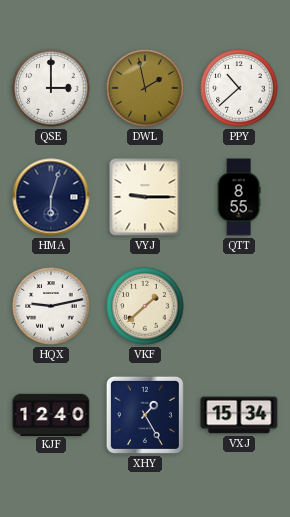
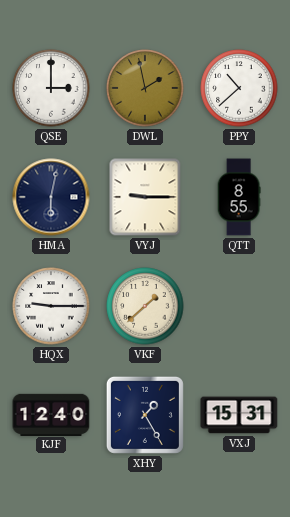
HMA: 6:03 -> 6:02
HQX: 9:13 -> 9:15
VXJ: 15:34 -> 15:31
